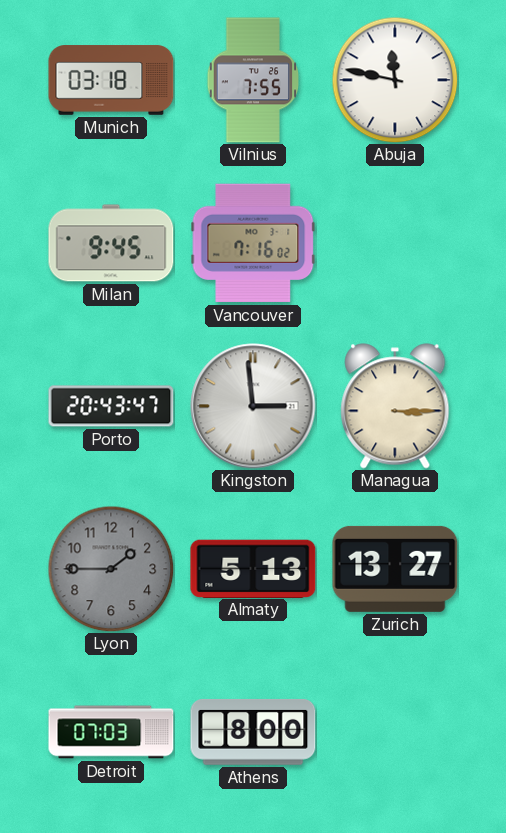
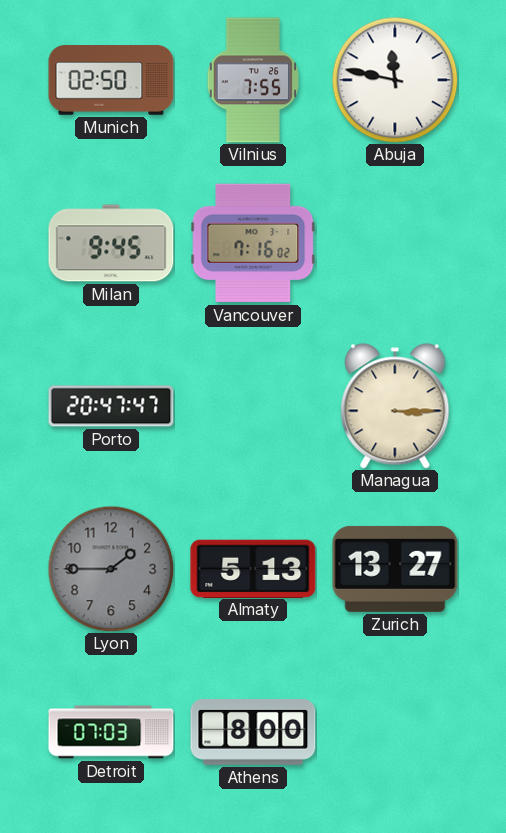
Munich: 03:18 -> 02:50
Porto: 20:43 -> 20:47
Kingston: 2:59 -> none
